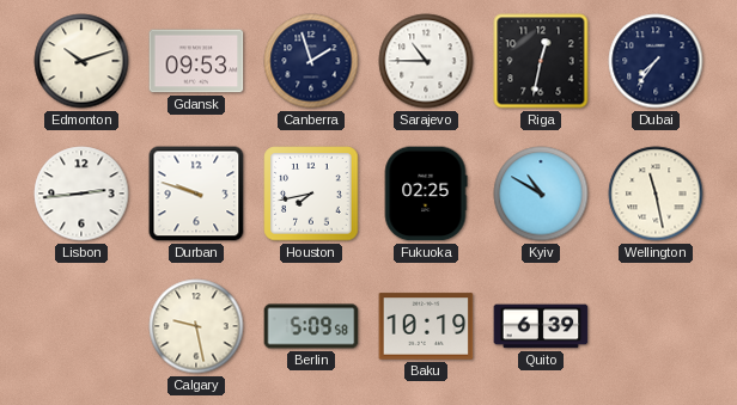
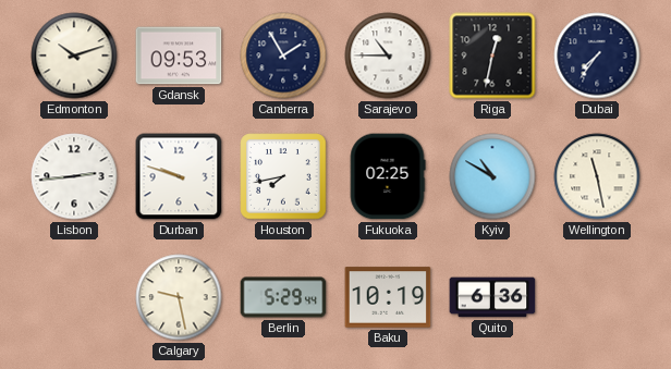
Canberra: 1:57 -> 1:55
Berlin: 5:09 -> 5:29
Quito: 6:39 -> 6:36
